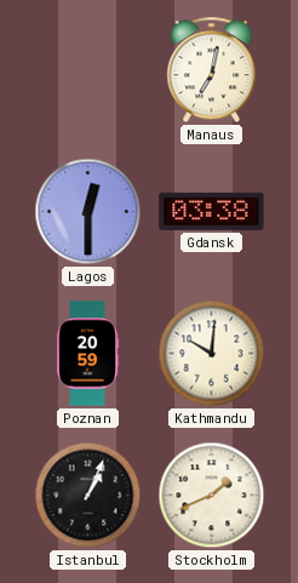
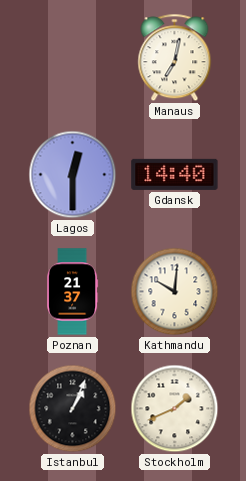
Gdansk: 03:38 -> 14:40
Poznan: 20:59 -> 21:37
